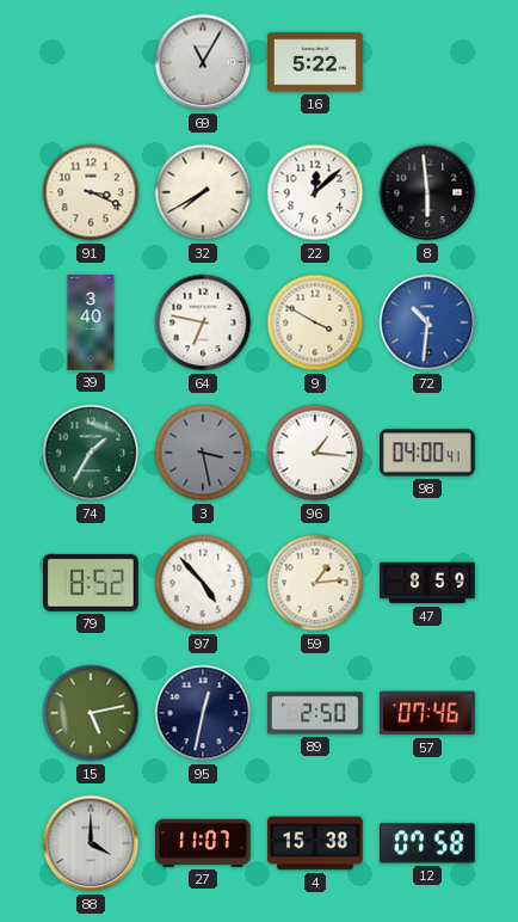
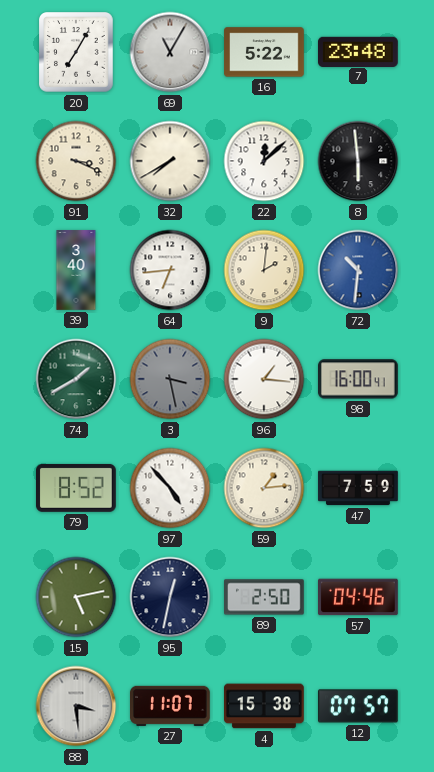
20: none -> 7:05
7: none -> 23:48
64: 6:47 -> 6:44
9: 3:50 -> 2:01
74: 1:35 -> 1:40
98: 04:00 -> 16:00
47: 8:59 -> 7:59
57: 07:46 -> 04:46
88: 4:00 -> 3:29
12: 07:58 -> 07:57
